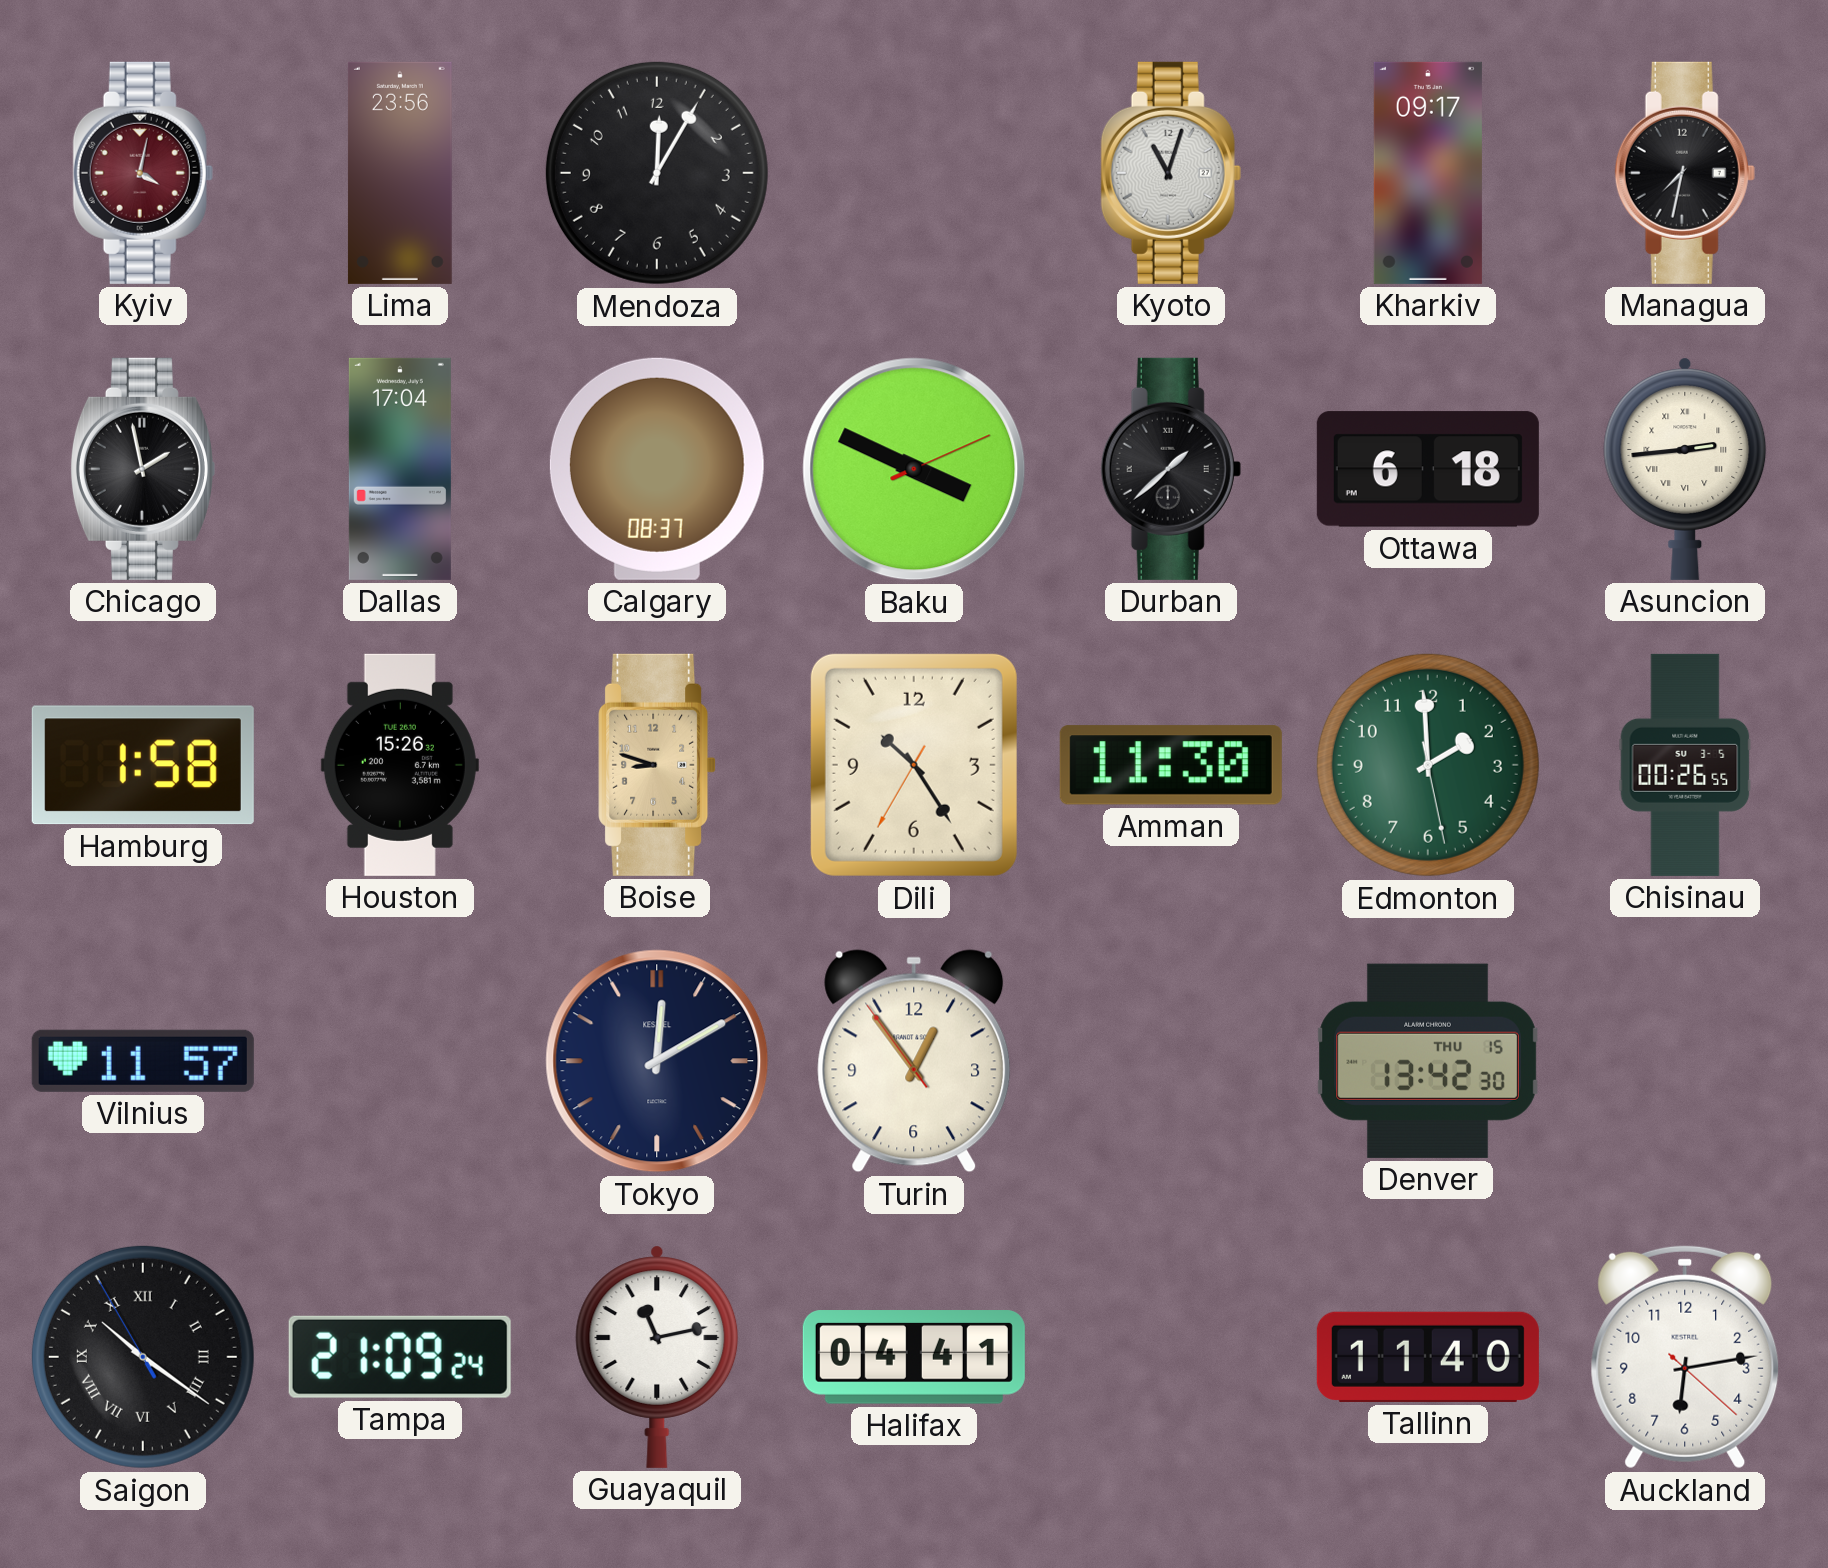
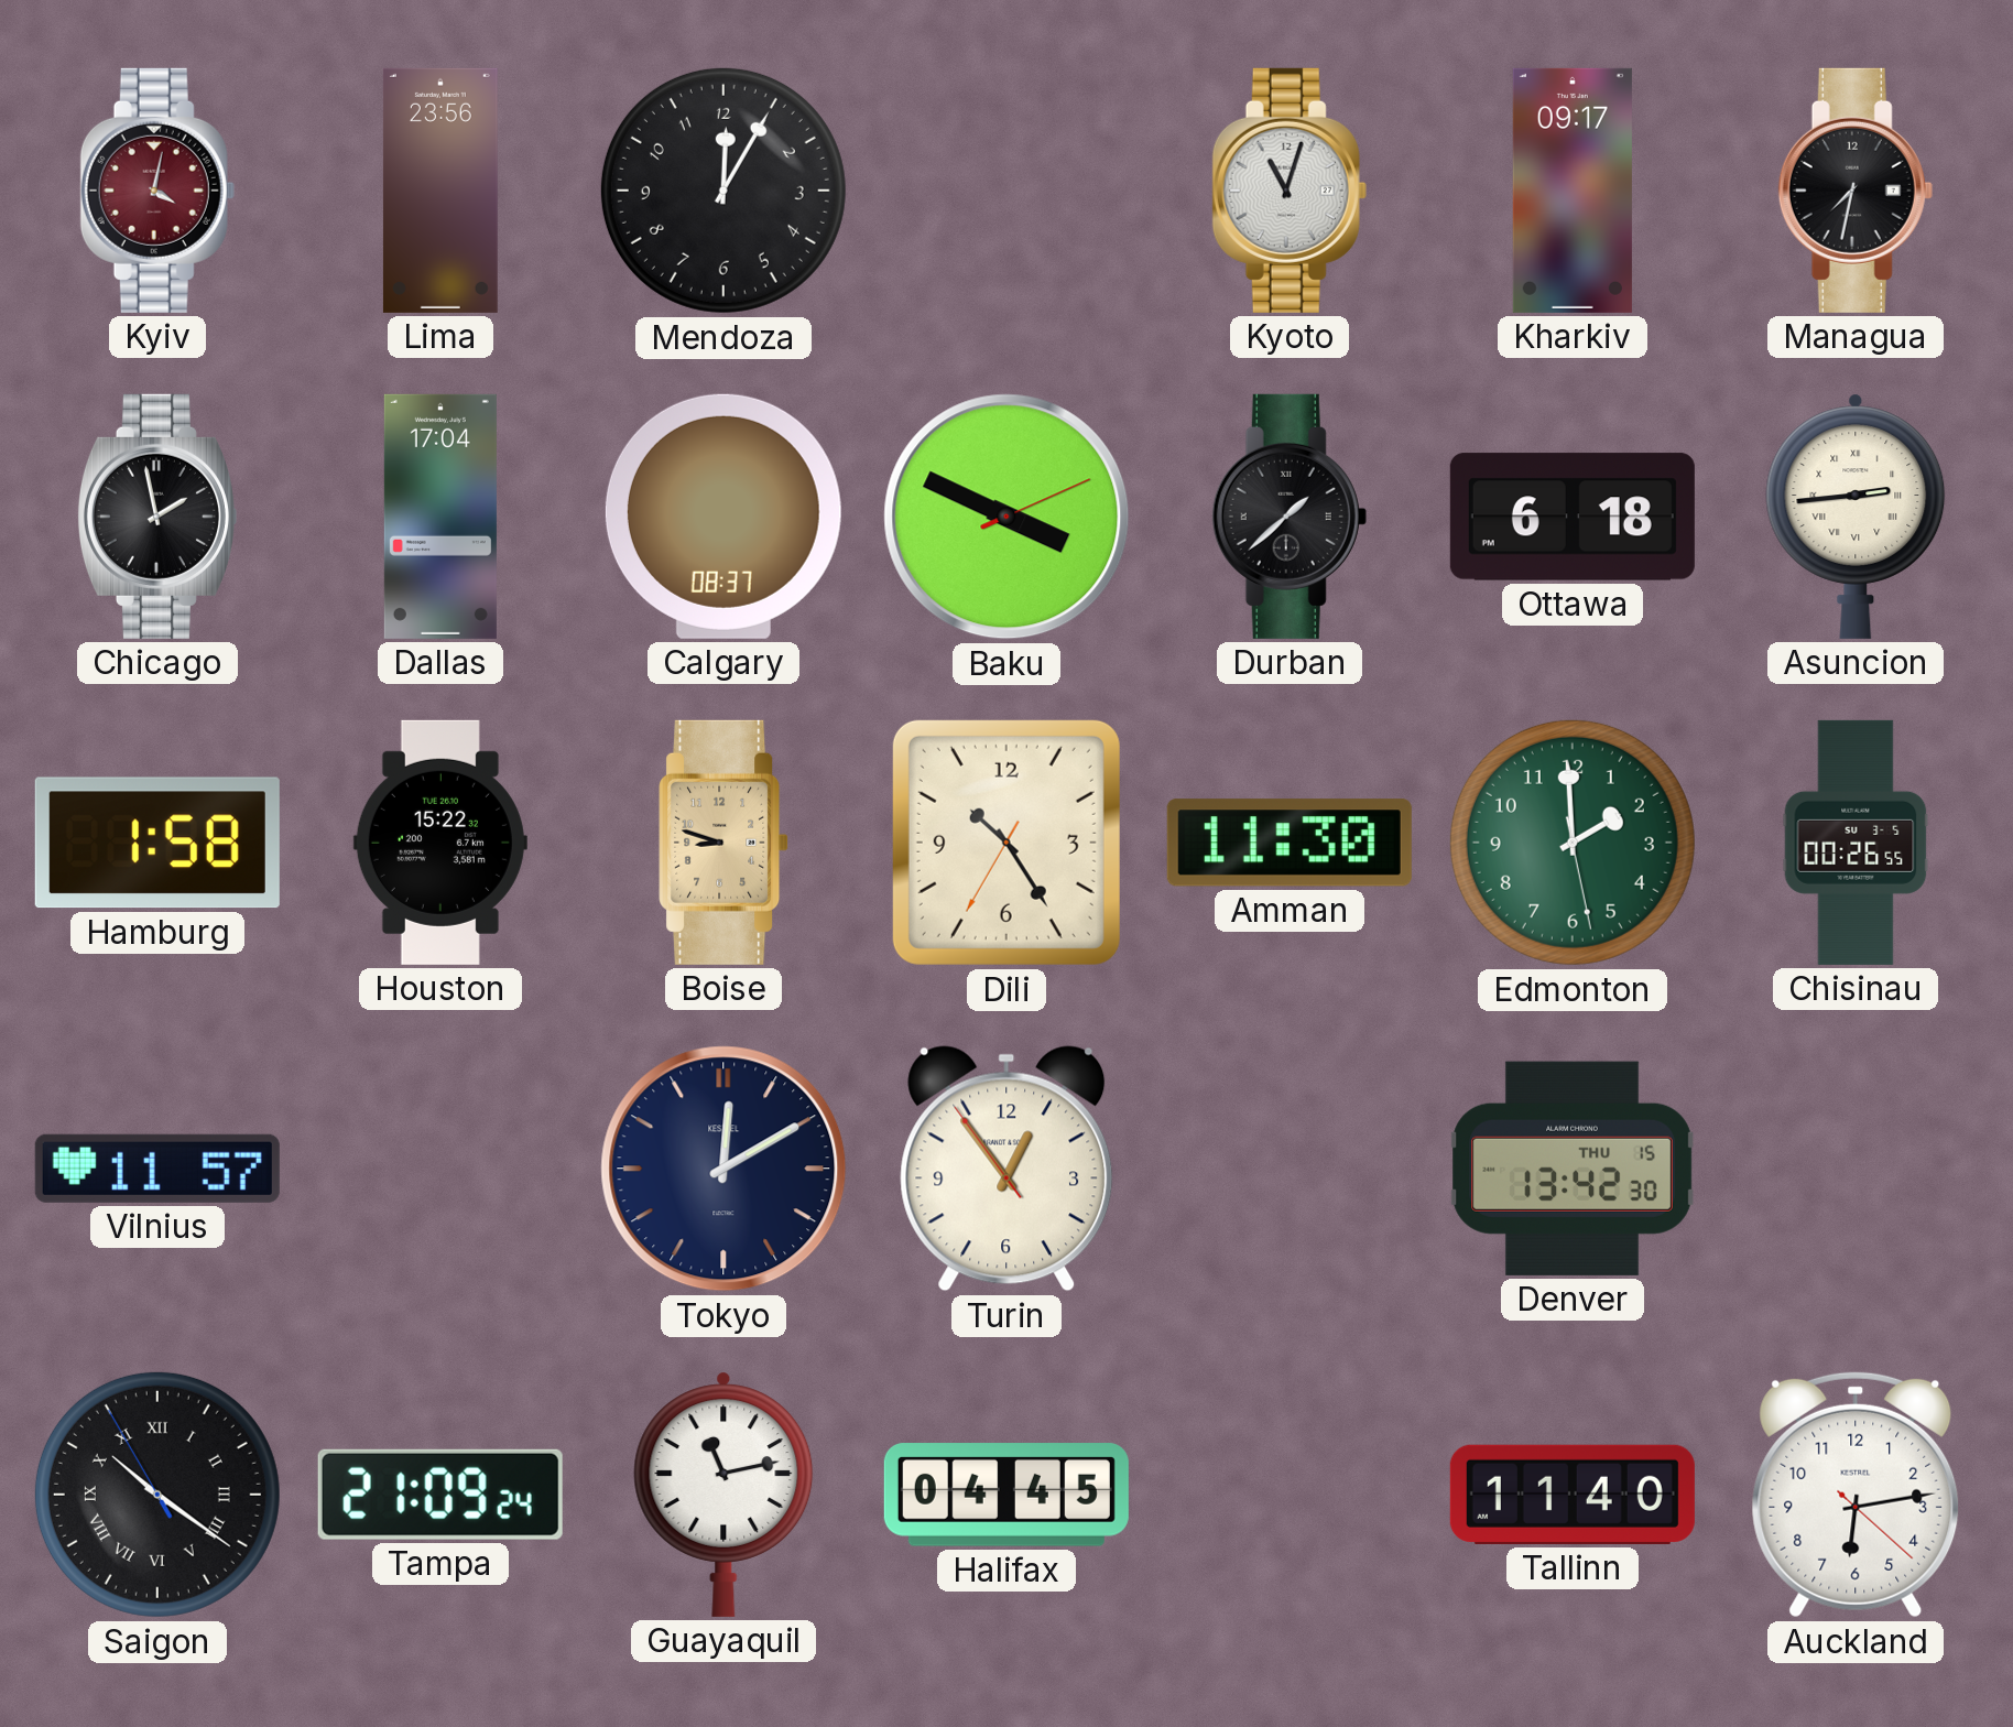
Houston: 15:26 -> 15:22
Halifax: 04:41 -> 04:45
